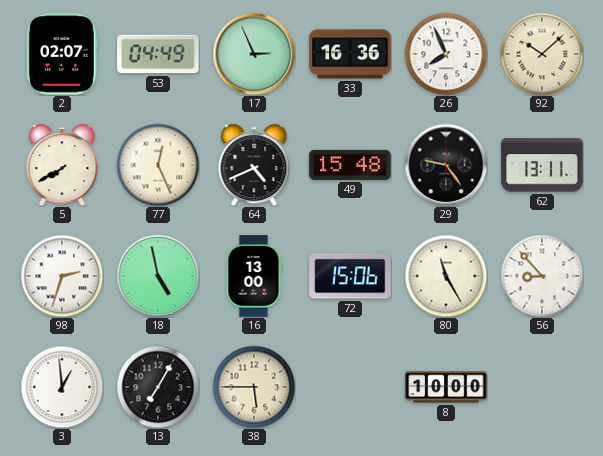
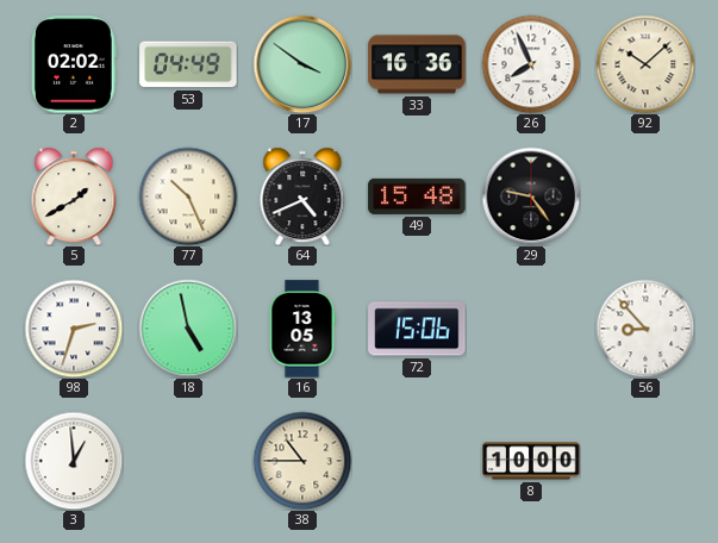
2: 02:07 -> 02:02
17: 2:56 -> 3:51
5: 7:40 -> 1:40
77: 12:26 -> 10:26
62: 13:11 -> none
16: 13:00 -> 13:05
80: 11:25 -> none
13: 7:05 -> none
38: 5:45 -> 10:45
